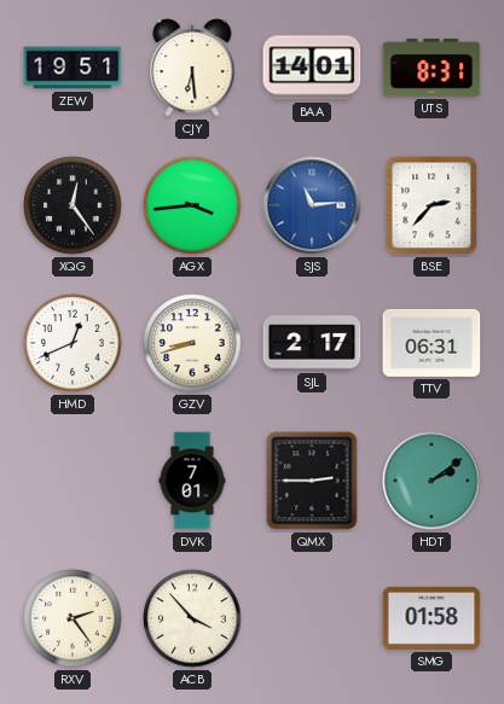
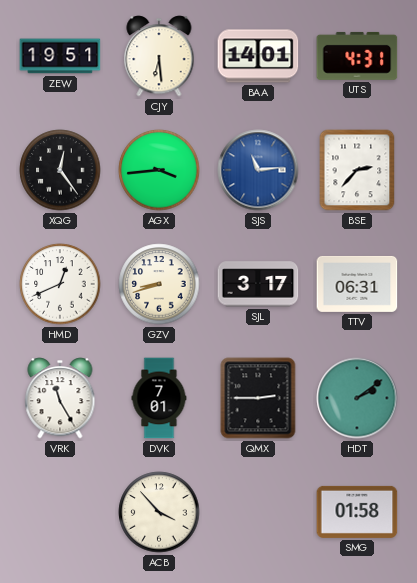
UTS: 8:31 -> 4:31
SJL: 2:17 -> 3:17
VRK: none -> 11:25
RXV: 2:24 -> none
